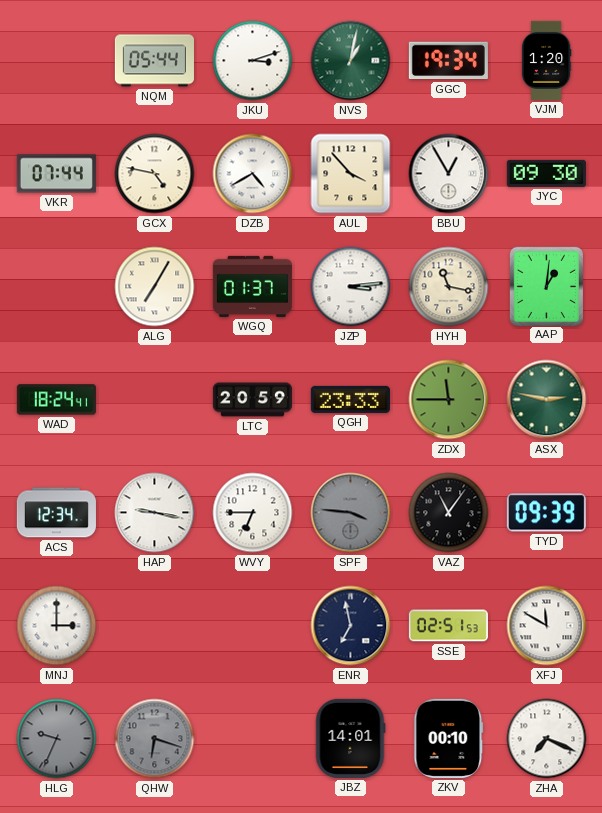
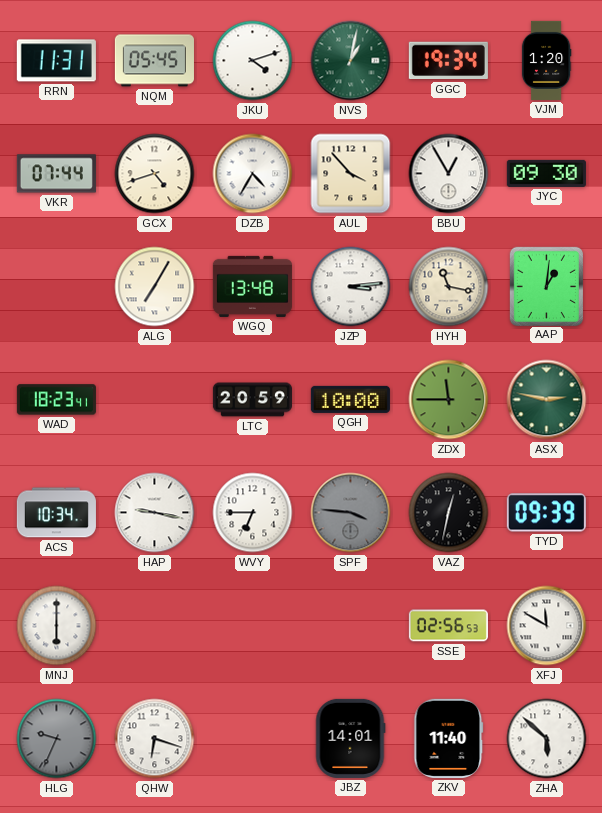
RRN: none -> 11:31
NQM: 05:44 -> 05:45
JKU: 3:12 -> 4:12
GCX: 4:47 -> 4:42
DZB: 4:40 -> 4:35
WGQ: 01:37 -> 13:48
WAD: 18:24 -> 18:23
QGH: 23:33 -> 10:00
ACS: 12:34 -> 10:34
VAZ: 11:06 -> 12:32
MNJ: 3:00 -> 6:00
ENR: 6:58 -> none
SSE: 02:51 -> 02:56
QHW dial: grey -> white
ZKV: 00:10 -> 11:40
ZHA: 7:19 -> 5:52
